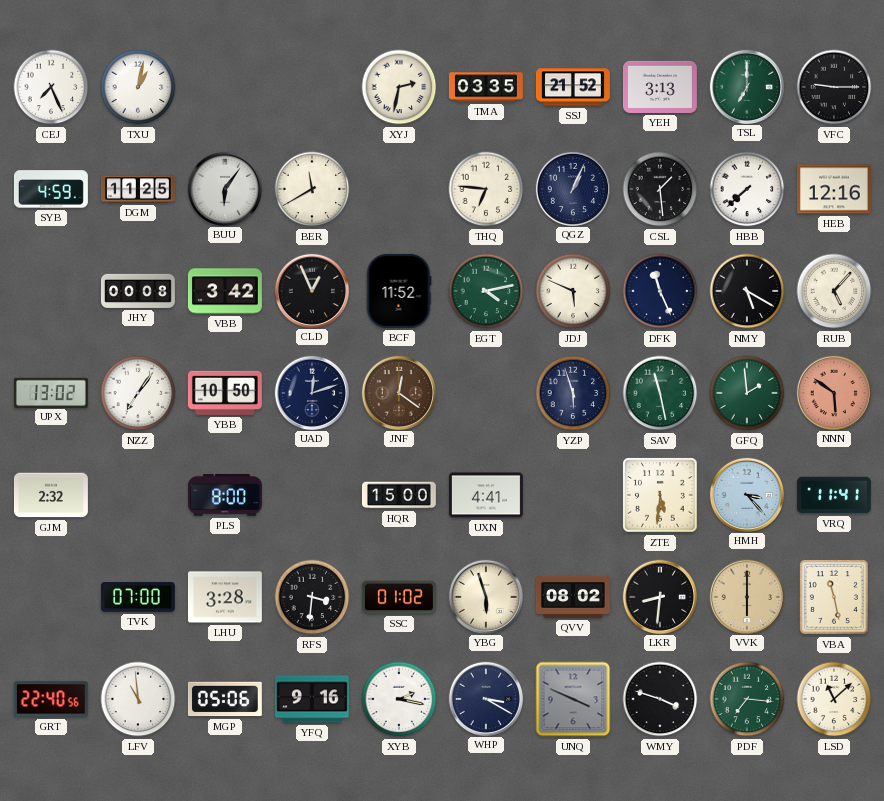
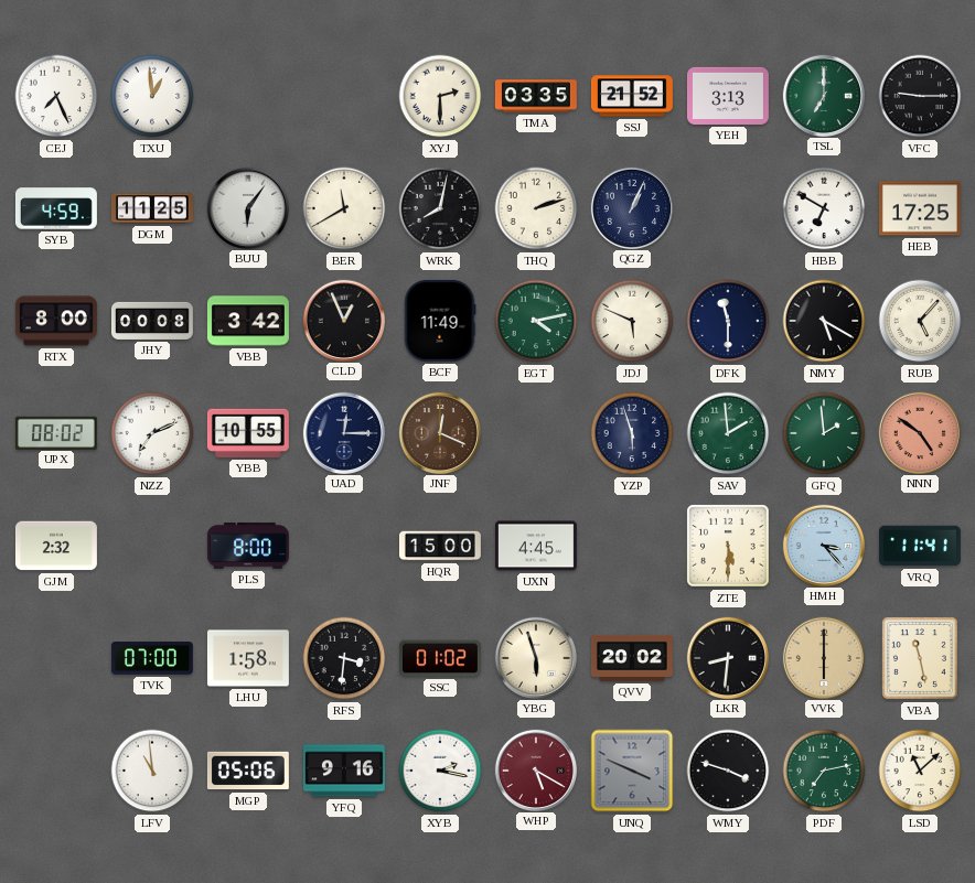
TXU: 1:02 -> 12:59
XYJ: 2:32 -> 2:30
WRK: none -> 8:02
THQ: 6:46 -> 2:12
CSL: 1:29 -> none
HBB: 7:38 -> 6:50
HEB: 12:16 -> 17:25
RTX: none -> 8:00
BCF: 11:52 -> 11:49
DFK: 11:26 -> 11:30
UPX: 13:02 -> 08:02
NZZ: 7:06 -> 7:11
YBB: 10:50 -> 10:55
UAD: 12:12 -> 12:15
JNF: 12:21 -> 12:19
SAV: 11:28 -> 1:59
NNN: 5:51 -> 4:51
UXN: 4:41 -> 4:45
ZTE: 5:31 -> 5:30
LHU: 3:28 -> 1:58
QVV: 08:02 -> 20:02
GRT: 22:40 -> none
WHP: 3:20 -> 5:20
WHP dial: navy -> burgundy
PDF: 7:16 -> 7:13
